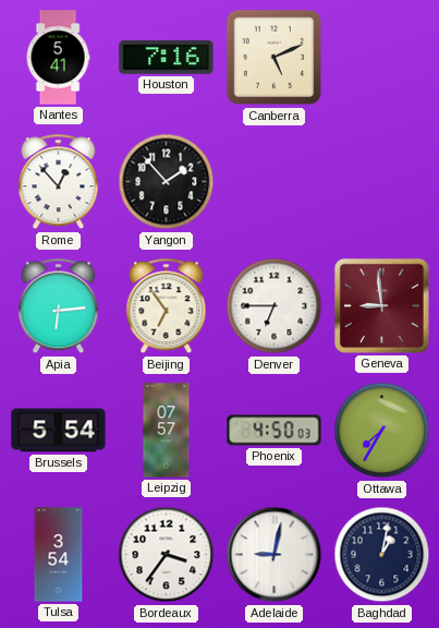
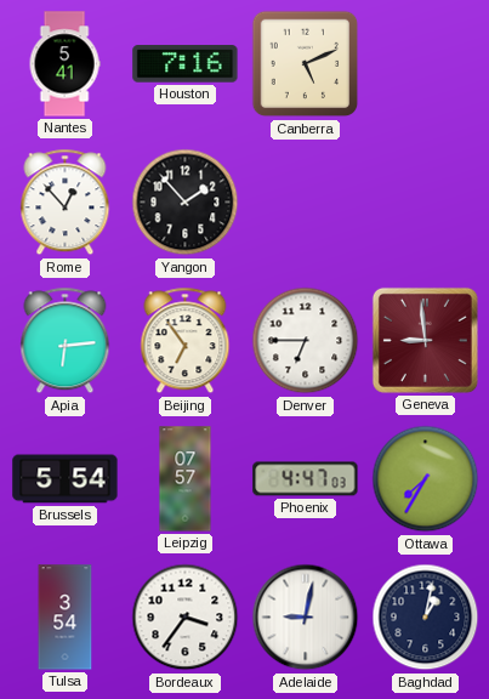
Phoenix: 4:50 -> 4:47
